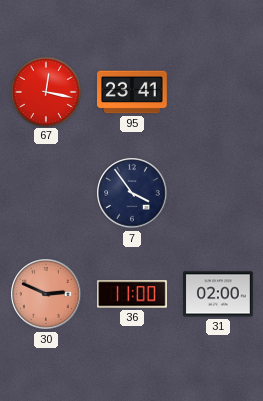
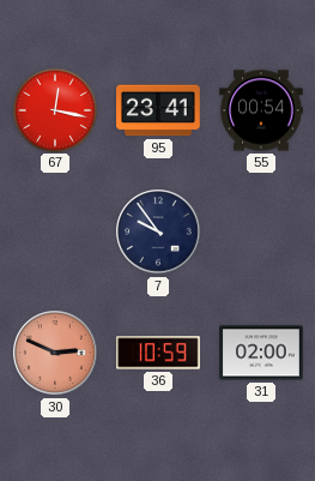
55: none -> 00:54
7: 3:54 -> 9:54
36: 11:00 -> 10:59
